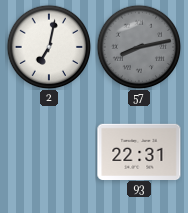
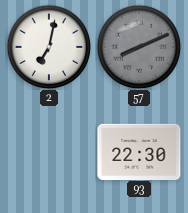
57: 8:13 -> 8:11
93: 22:31 -> 22:30
